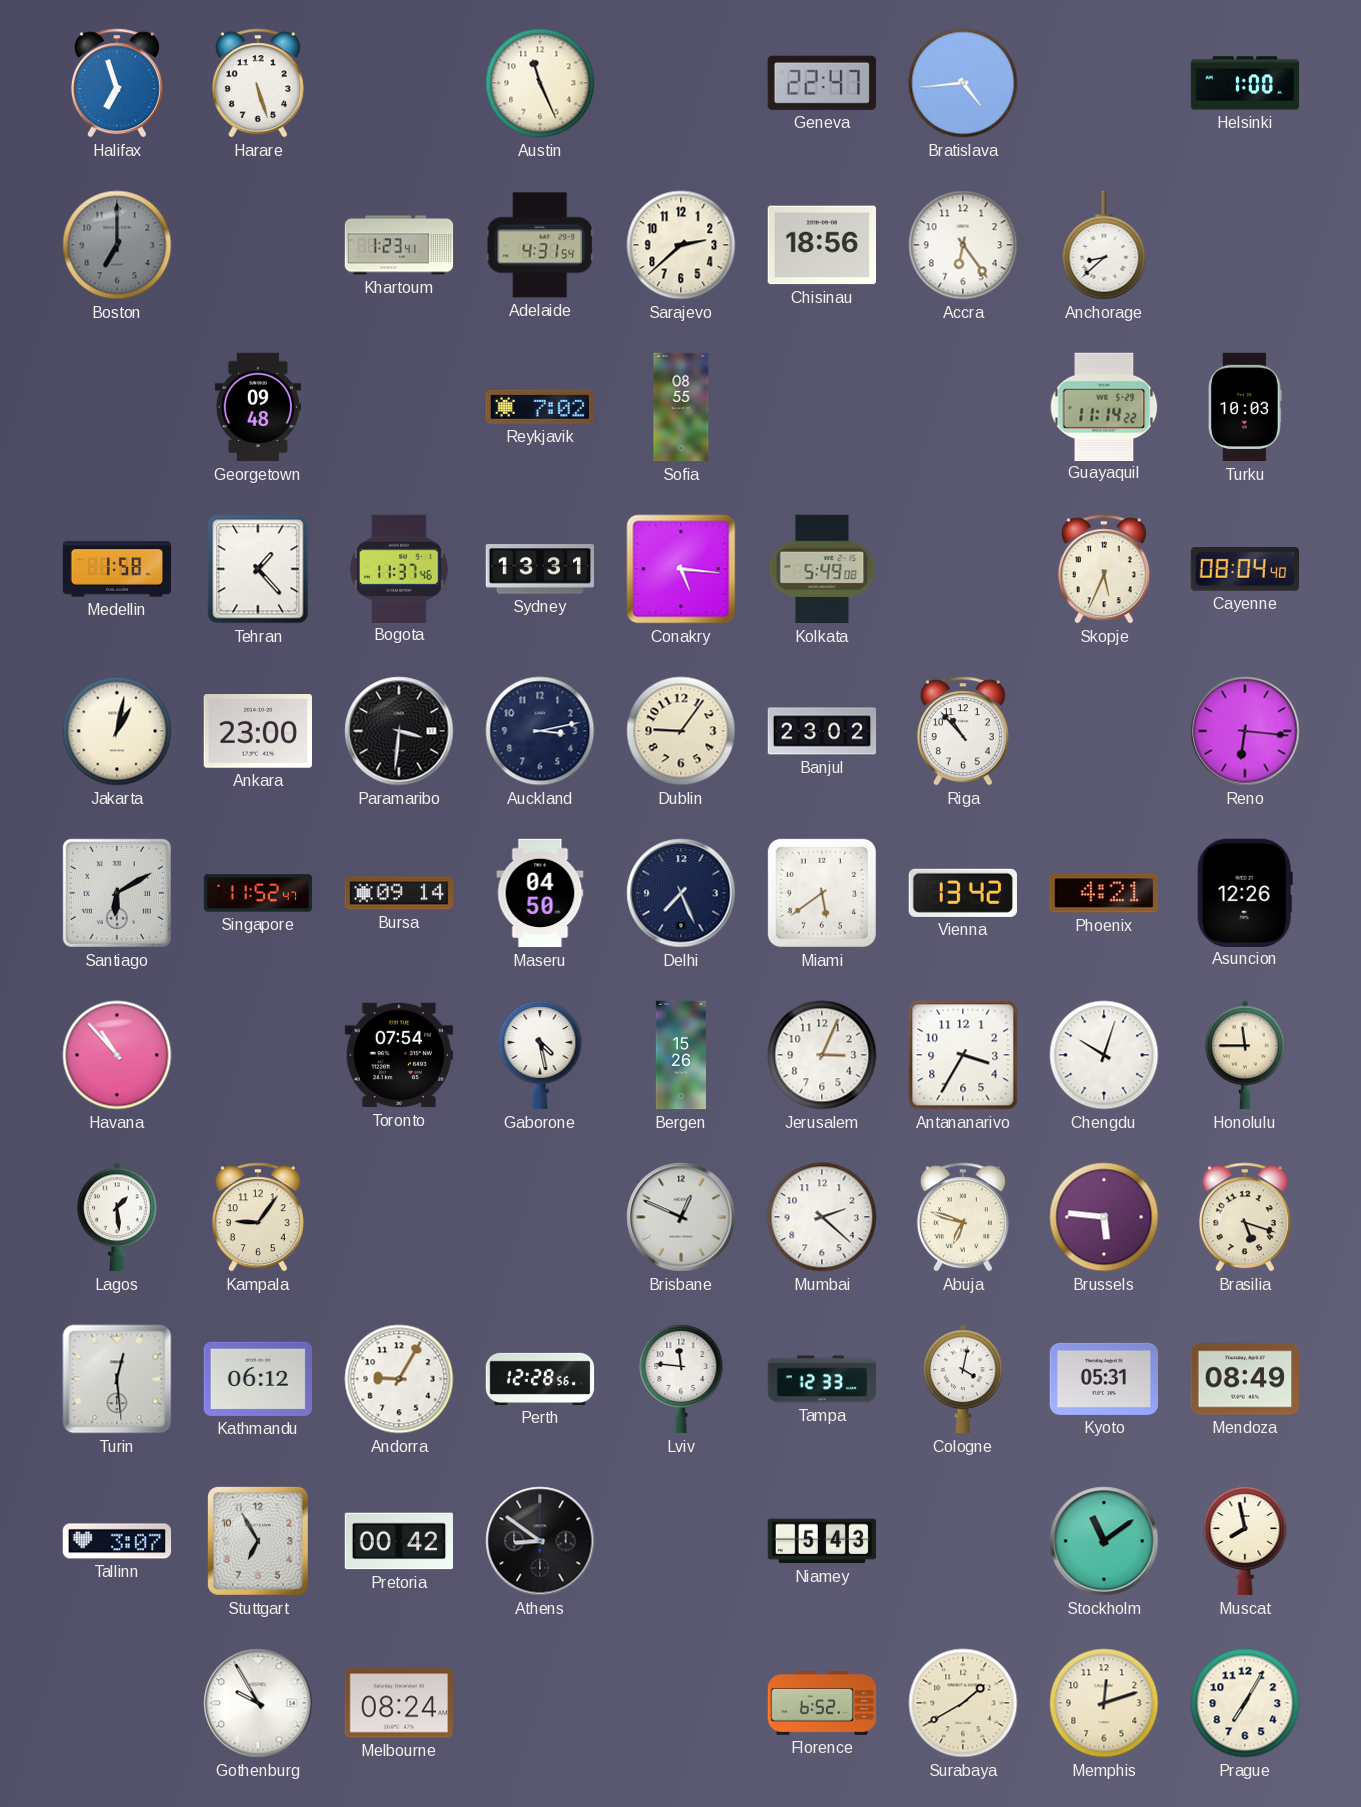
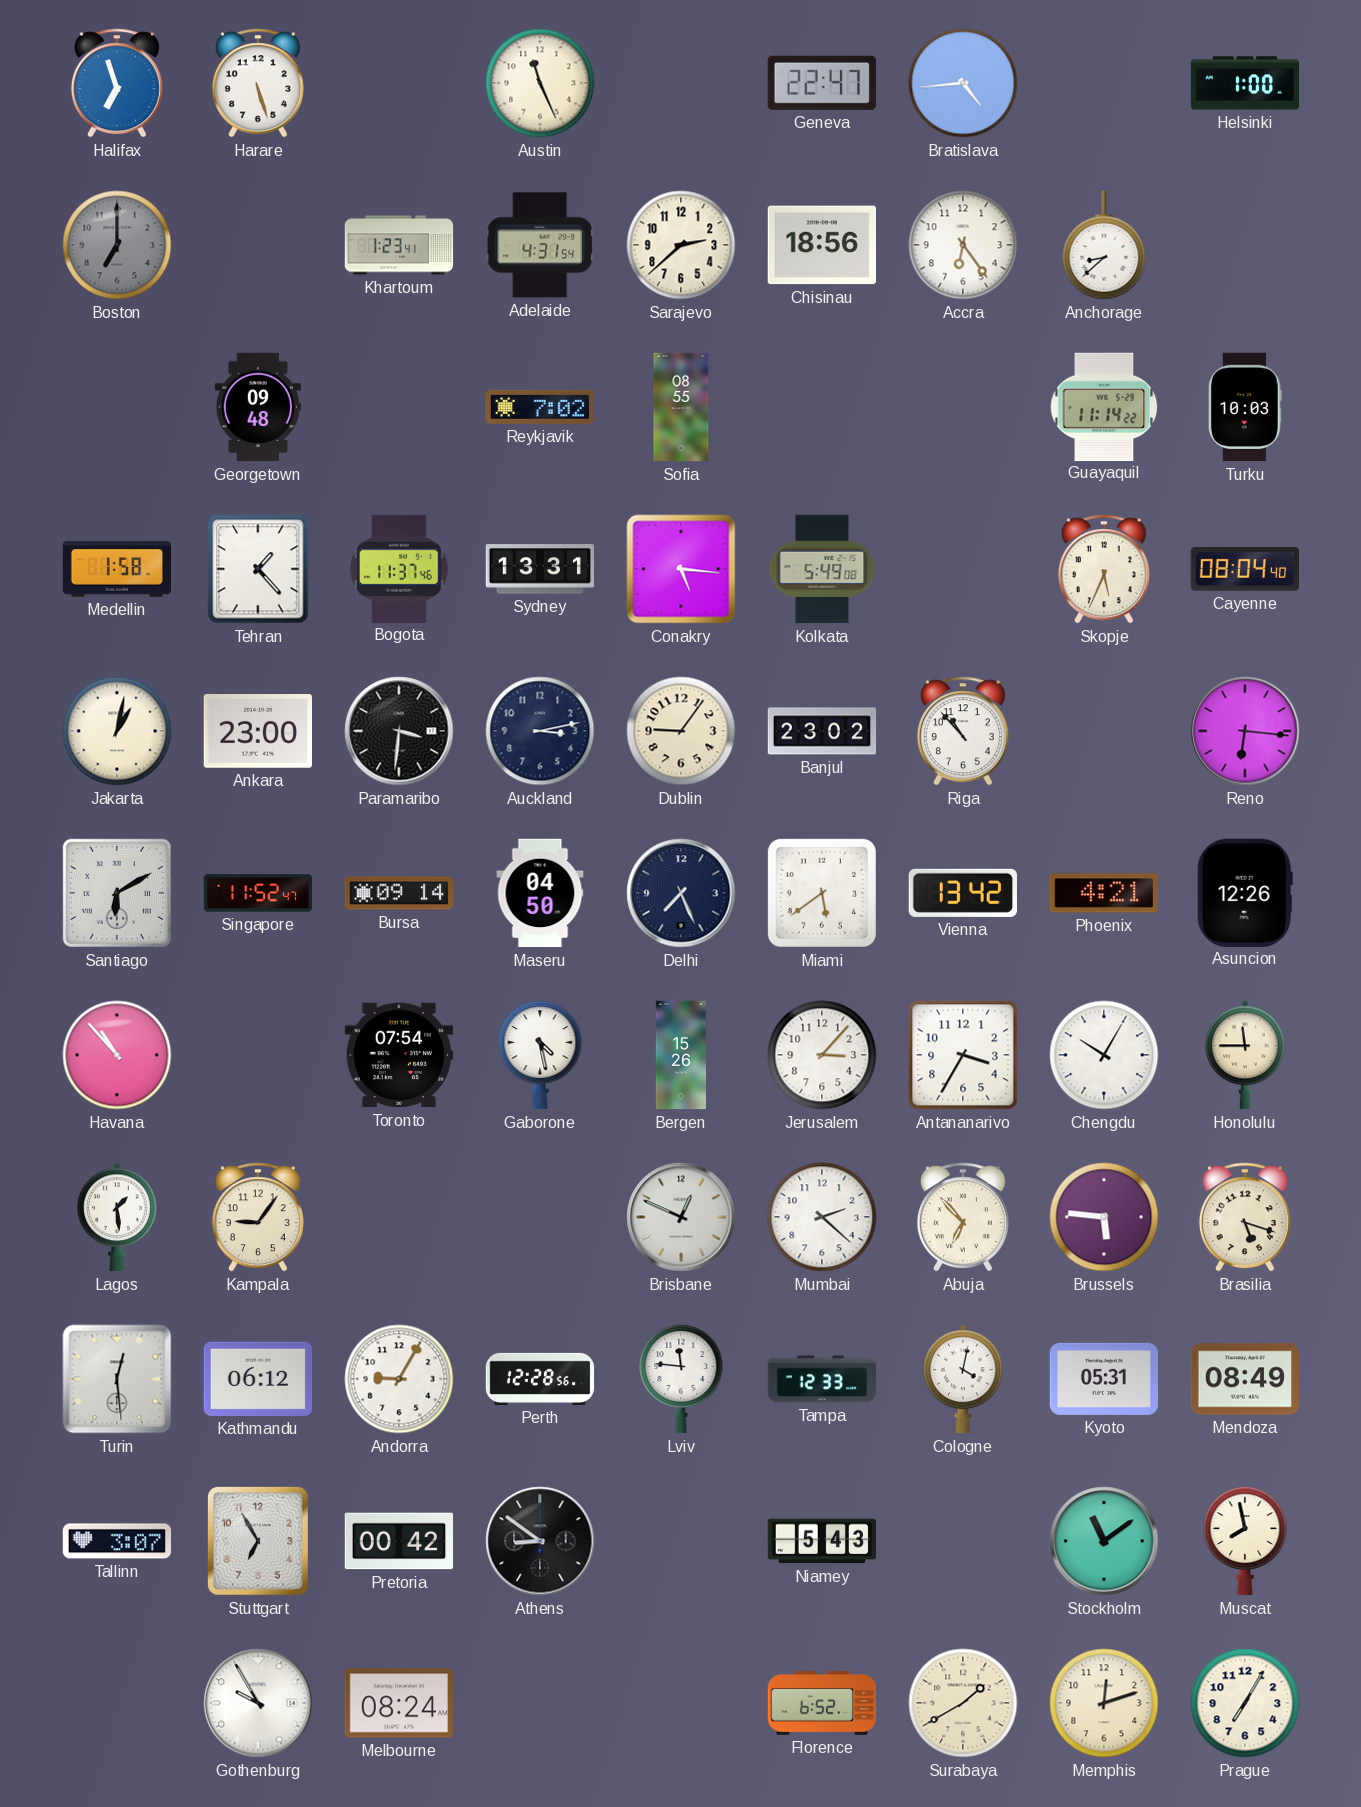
Jerusalem: 3:04 -> 3:07
Chengdu: 10:03 -> 10:05
Abuja: 6:48 -> 6:53
